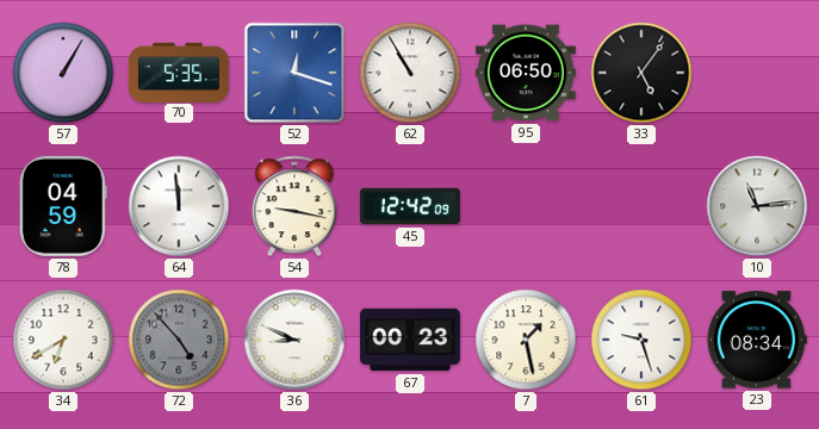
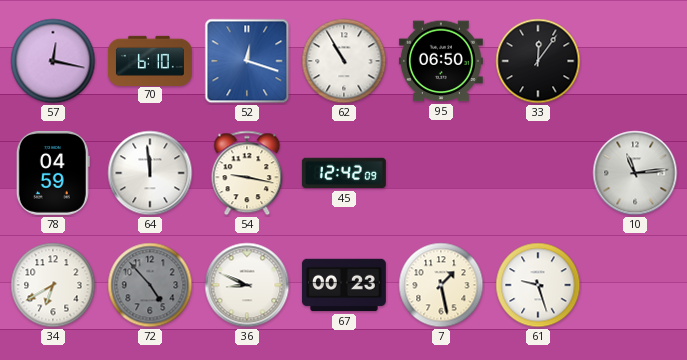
57: 1:05 -> 12:17
70: 5:35 -> 6:10
33: 5:06 -> 12:06
23: 08:34 -> none
